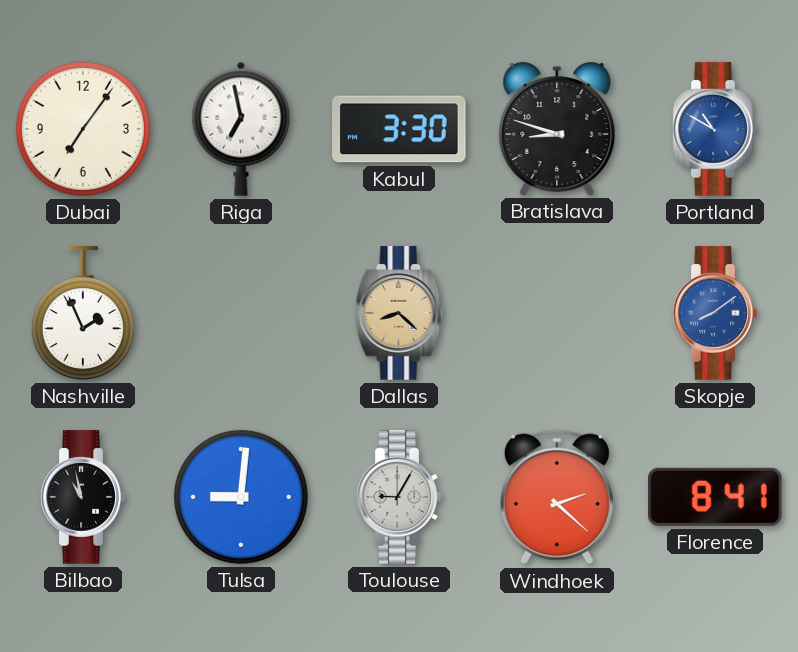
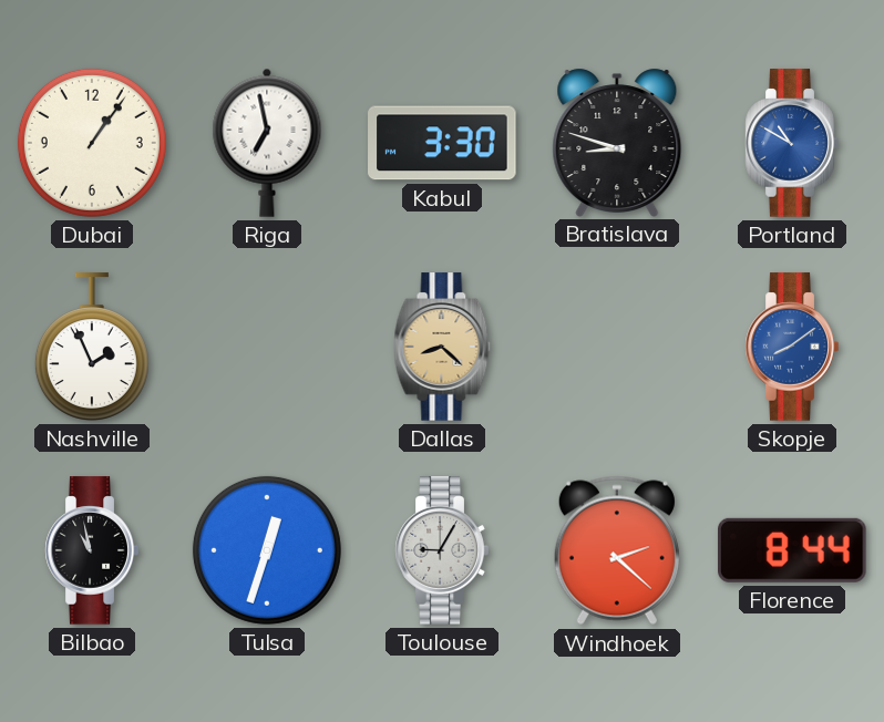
Dubai: 7:06 -> 1:06
Tulsa: 9:01 -> 12:33
Florence: 8:41 -> 8:44
